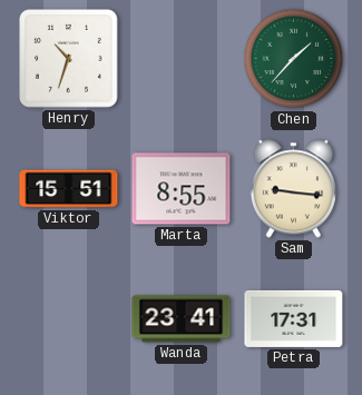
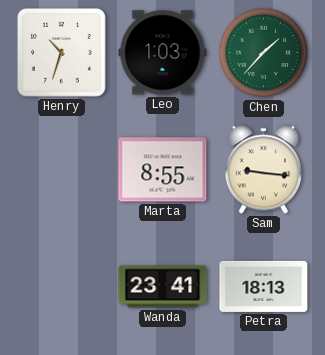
Leo: none -> 1:03
Viktor: 15:51 -> none
Petra: 17:31 -> 18:13
